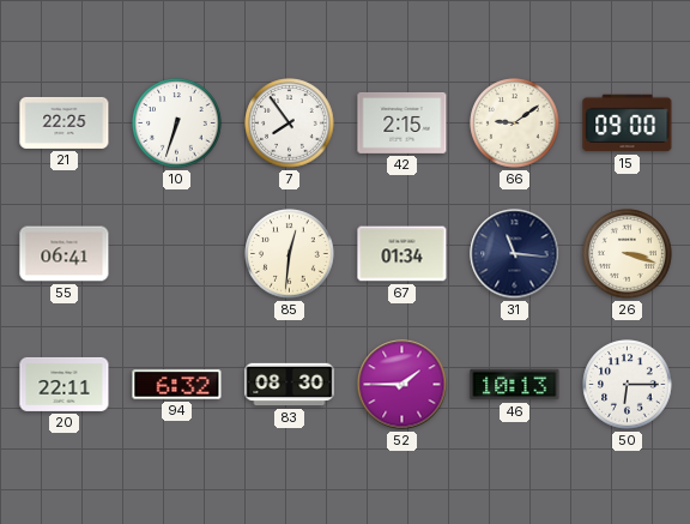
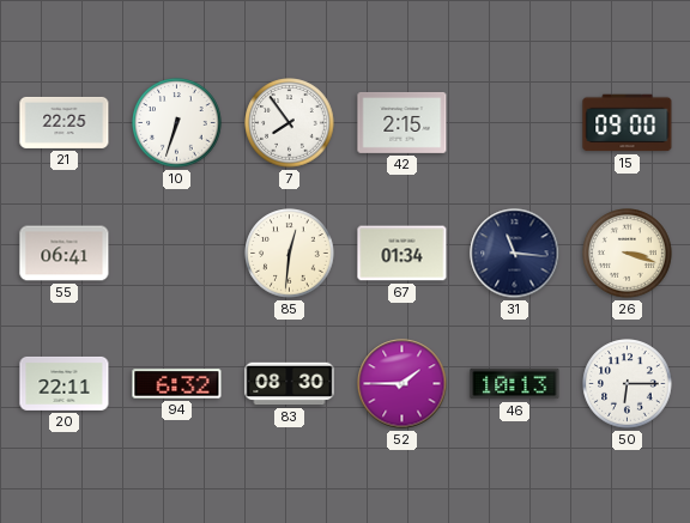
66: 9:09 -> none
